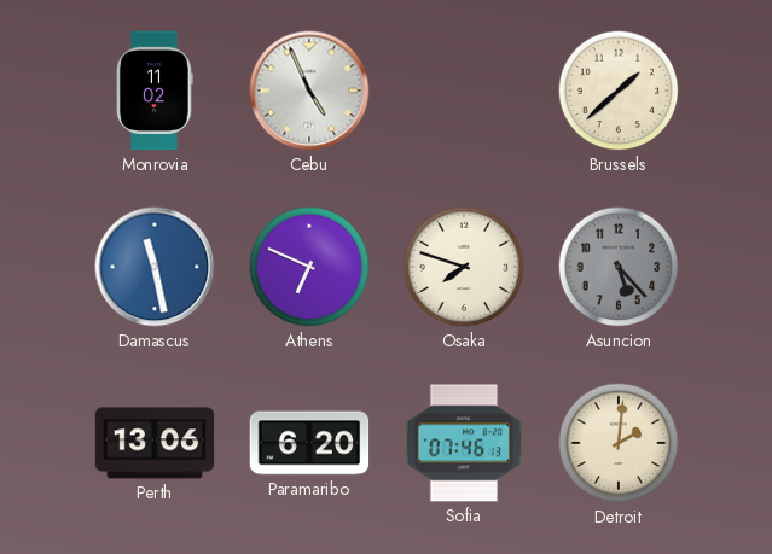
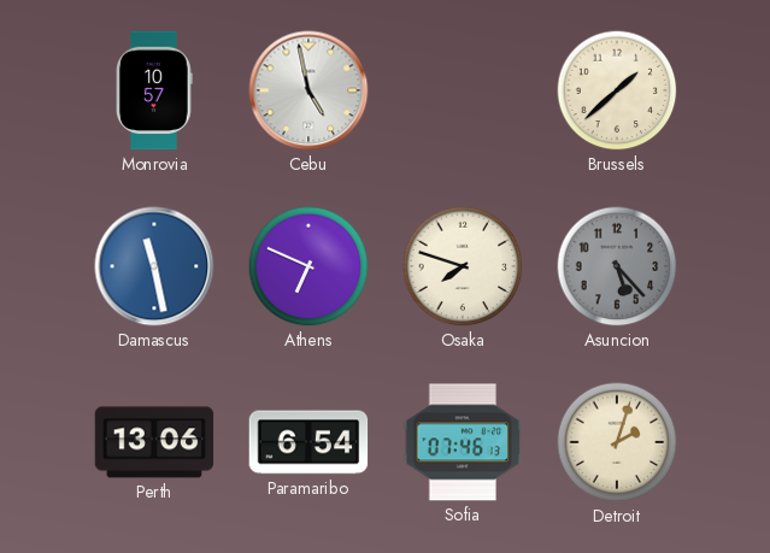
Monrovia: 11:02 -> 10:57
Cebu: 4:56 -> 4:58
Paramaribo: 6:20 -> 6:54
Detroit: 2:01 -> 2:03
